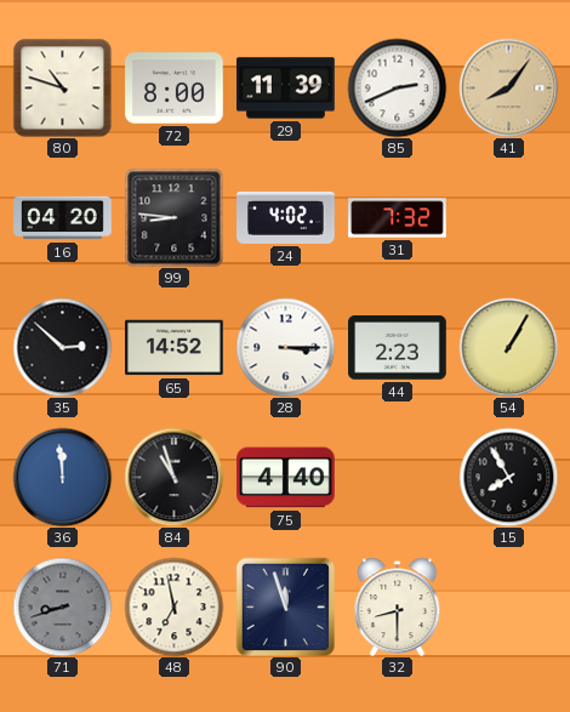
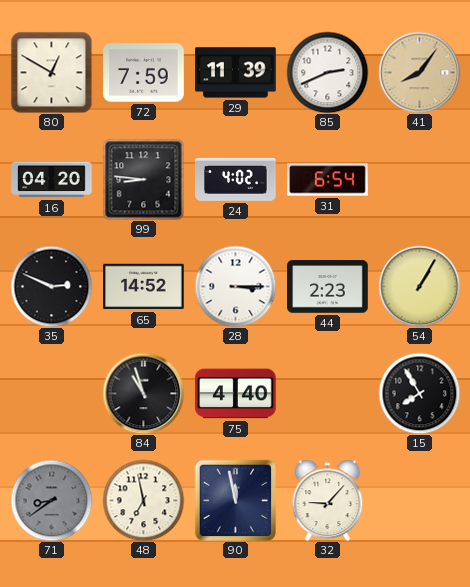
80: 10:48 -> 12:50
72: 8:00 -> 7:59
31: 7:32 -> 6:54
35: 2:52 -> 2:49
36: 11:59 -> none
71: 8:42 -> 8:39
90: 11:57 -> 11:58
32: 8:30 -> 9:07
